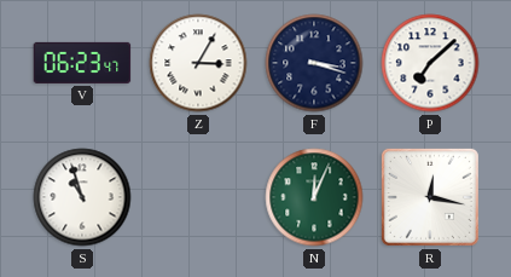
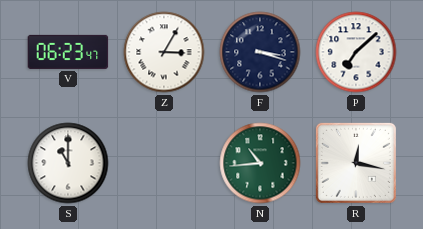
S: 10:57 -> 11:00
N: 12:04 -> 10:44
